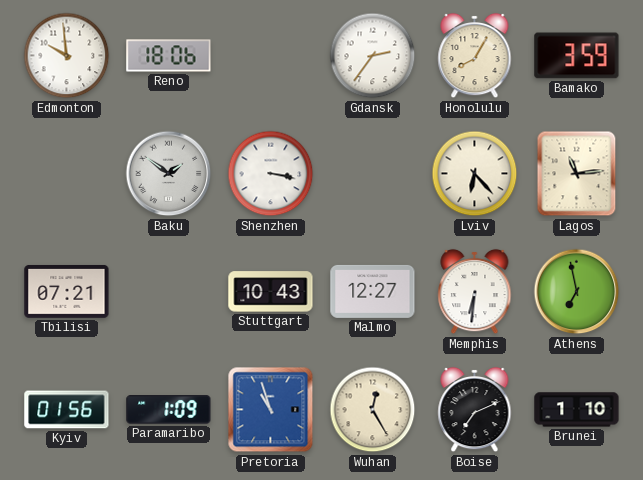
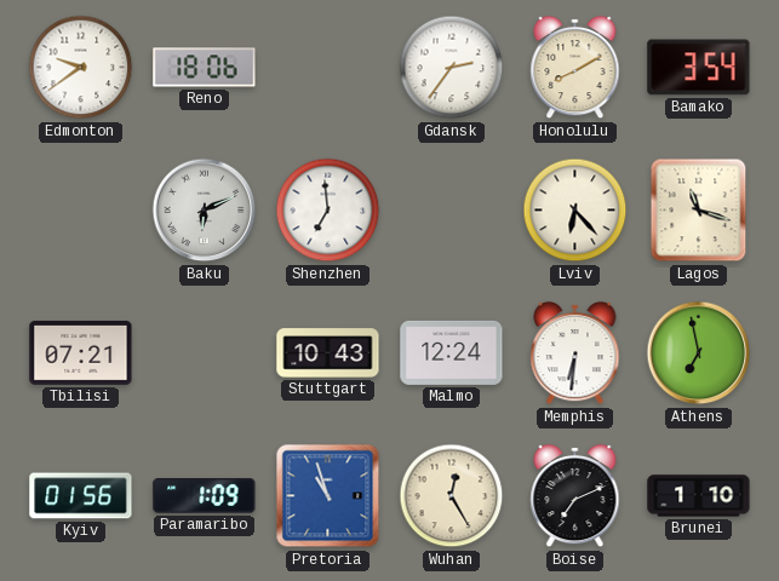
Edmonton: 9:59 -> 9:39
Honolulu: 8:05 -> 8:10
Bamako: 3:59 -> 3:54
Baku: 1:51 -> 6:11
Shenzhen: 3:17 -> 6:59
Lagos: 11:14 -> 11:18
Malmo: 12:27 -> 12:24
